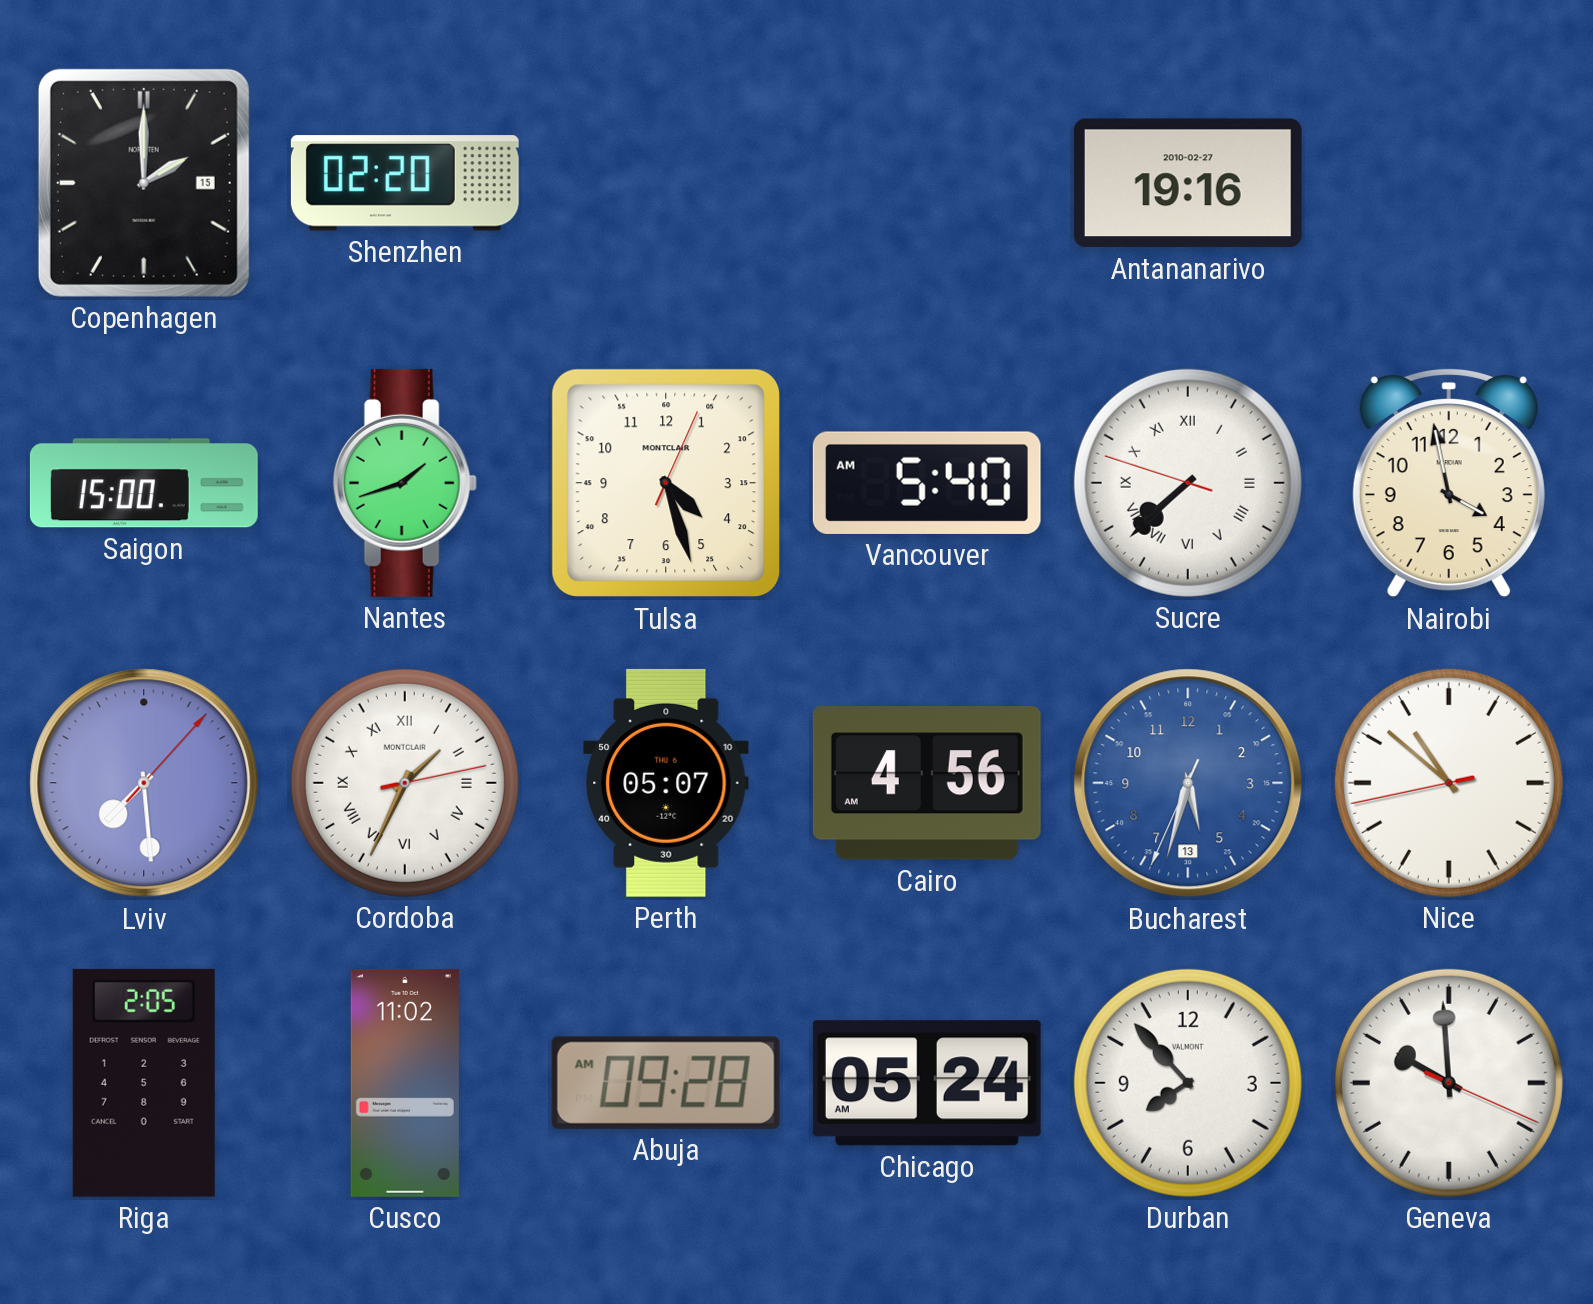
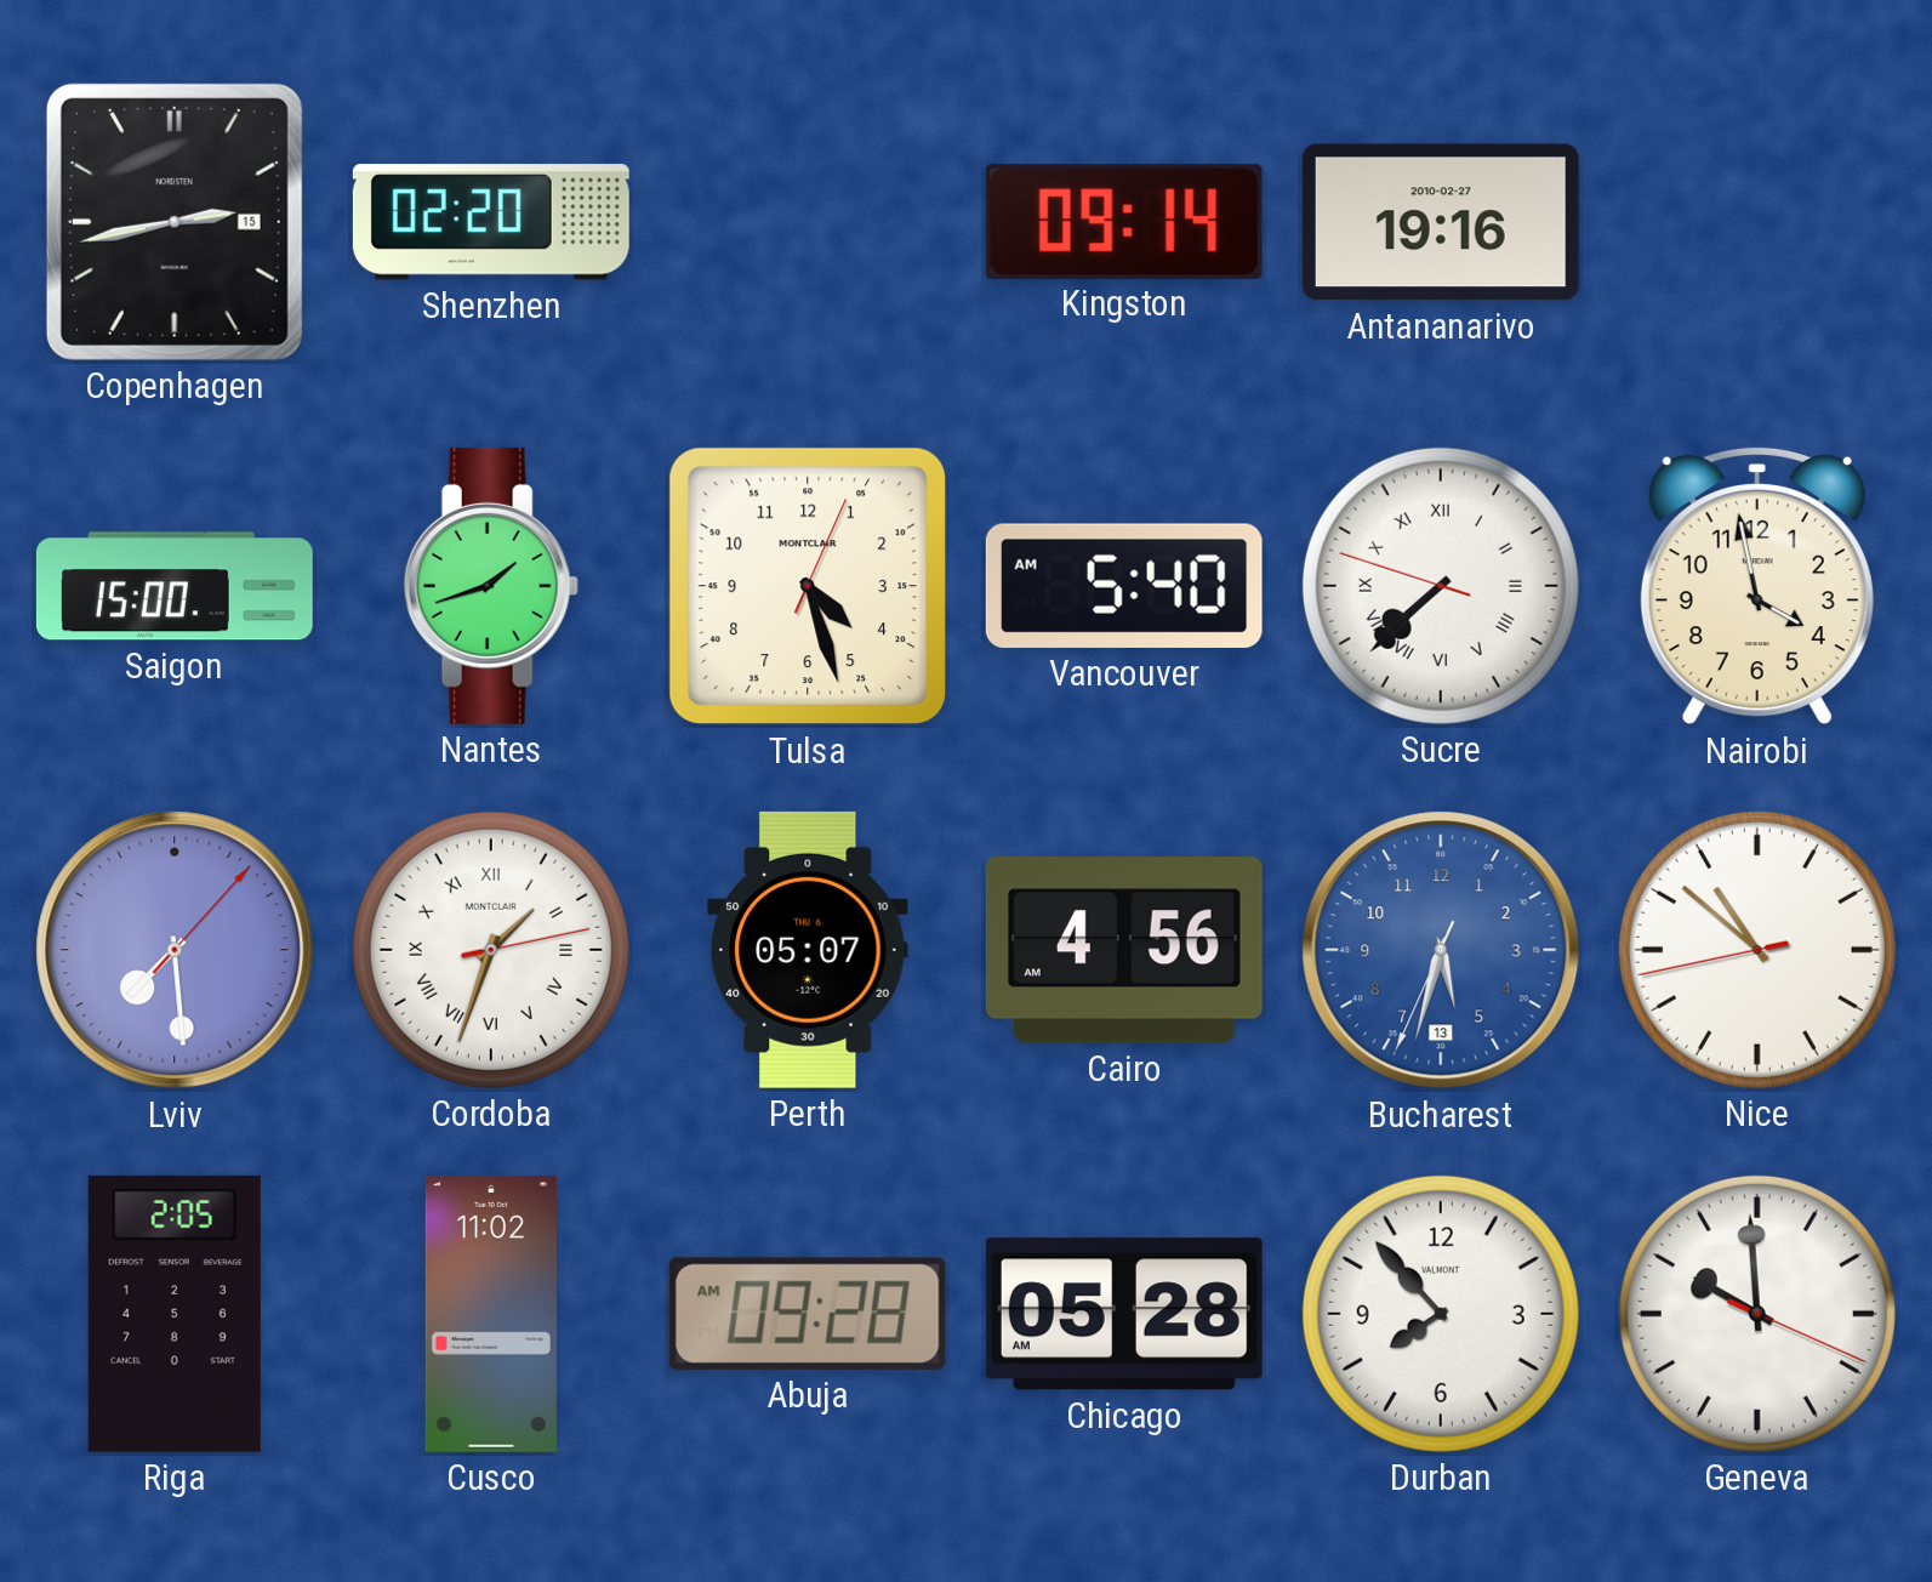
Copenhagen: 2:00 -> 2:43
Kingston: none -> 09:14
Cordoba: 1:34 -> 1:33
Chicago: 05:24 -> 05:28
